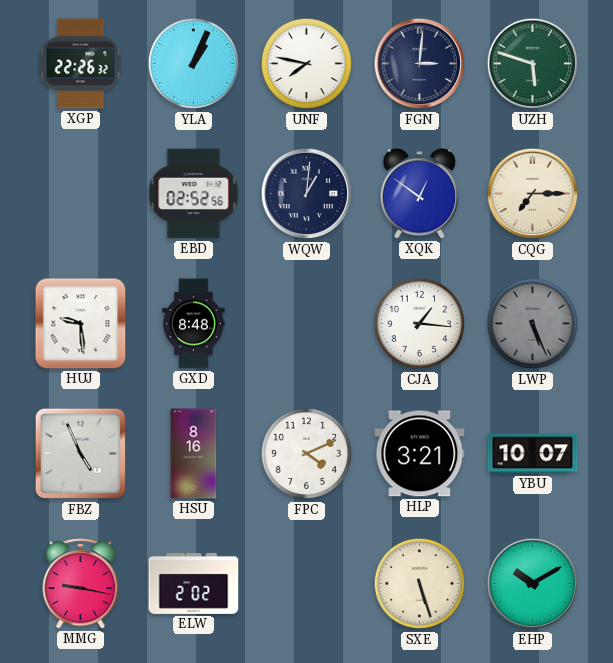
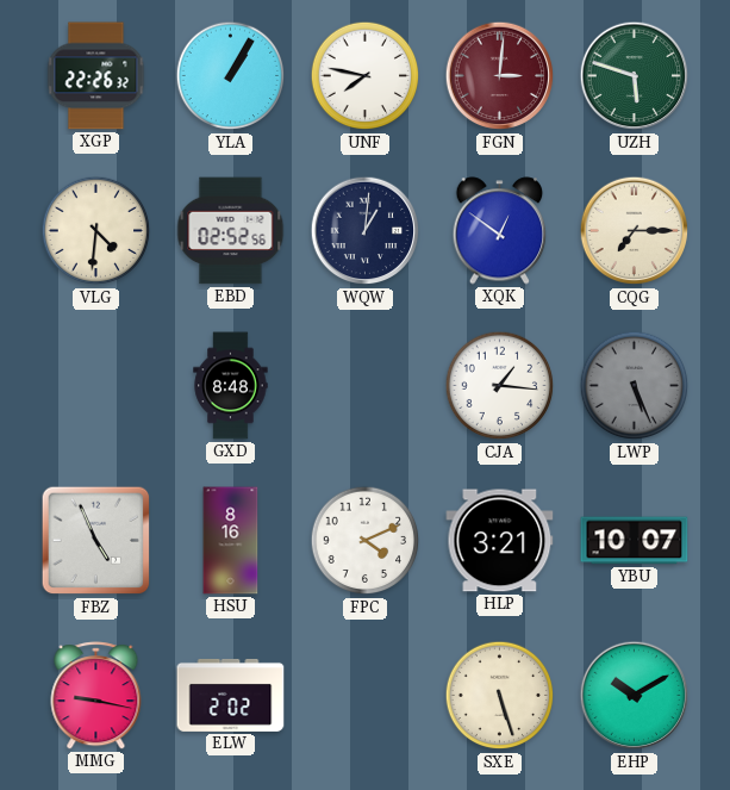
YLA: 1:04 -> 1:05
FGN dial: navy -> burgundy
VLG: none -> 4:31
HUJ: 9:29 -> none
